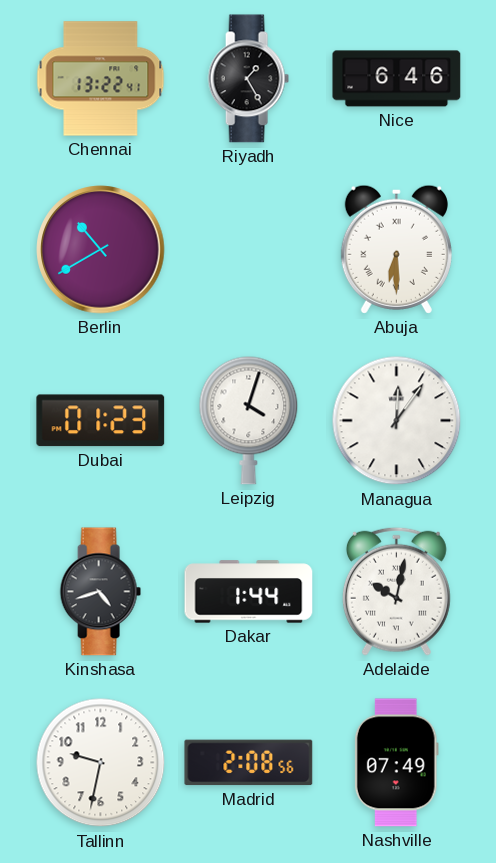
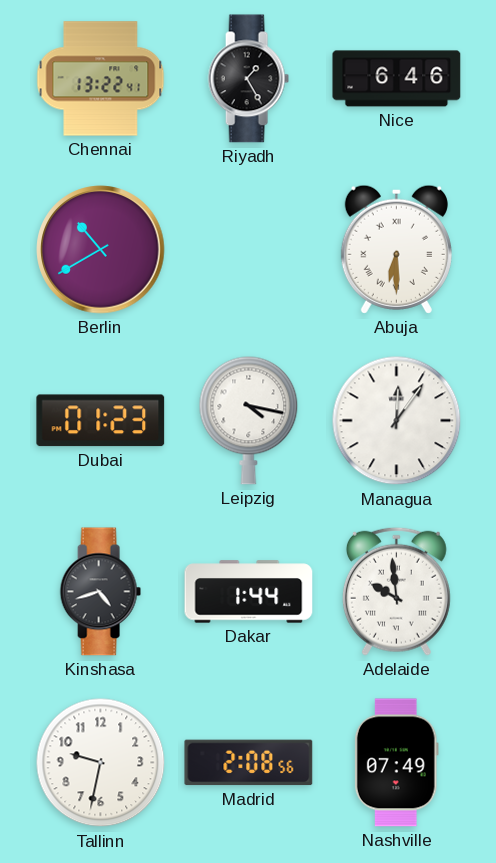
Leipzig: 4:03 -> 4:17
Adelaide: 10:02 -> 9:59
